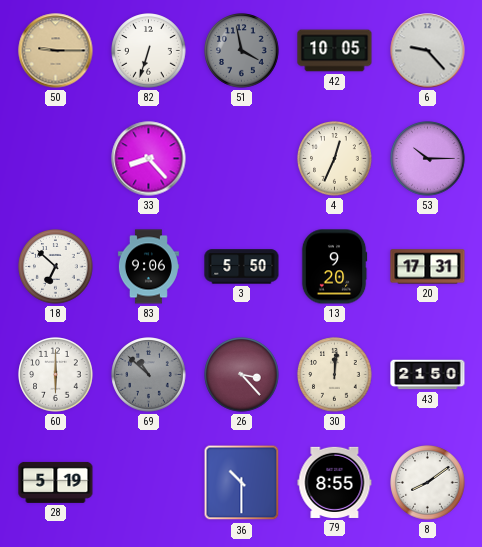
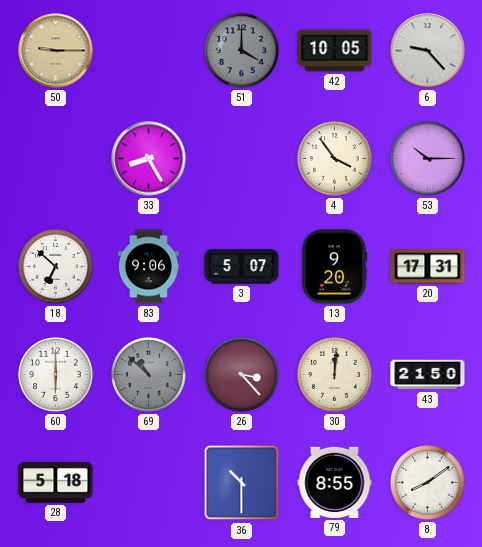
82: 6:33 -> none
51: 3:58 -> 4:00
33: 8:23 -> 8:25
4: 12:34 -> 3:54
3: 5:50 -> 5:07
28: 5:19 -> 5:18
